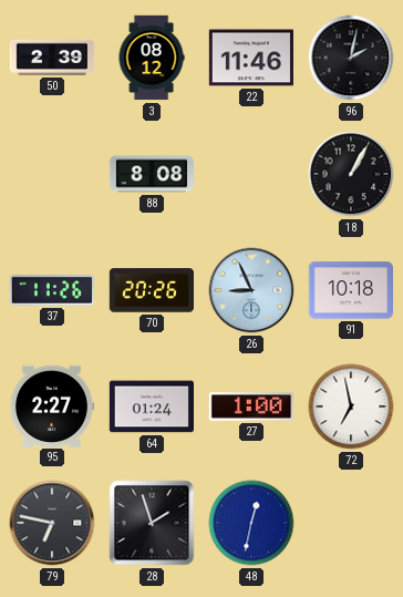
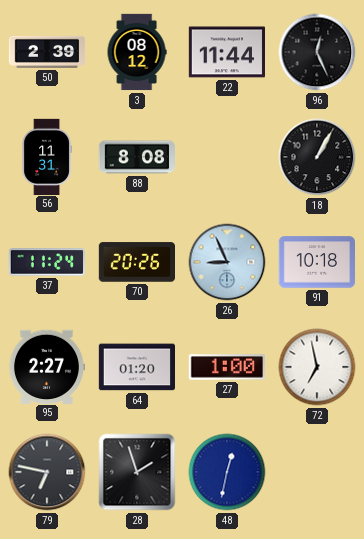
22: 11:46 -> 11:44
96: 2:02 -> 12:26
56: none -> 11:31
37: 11:26 -> 11:24
64: 01:24 -> 01:20
